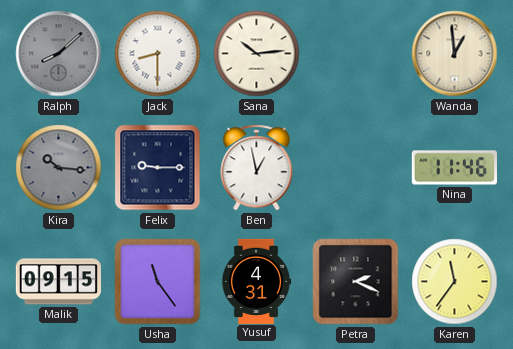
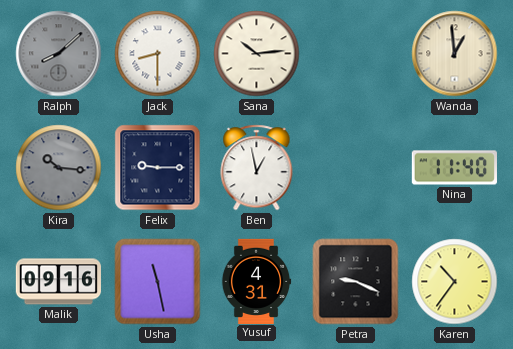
Nina: 11:46 -> 11:40
Malik: 09:15 -> 09:16
Usha: 11:24 -> 11:28
Petra: 2:19 -> 9:19
Karen: 11:36 -> 10:36
